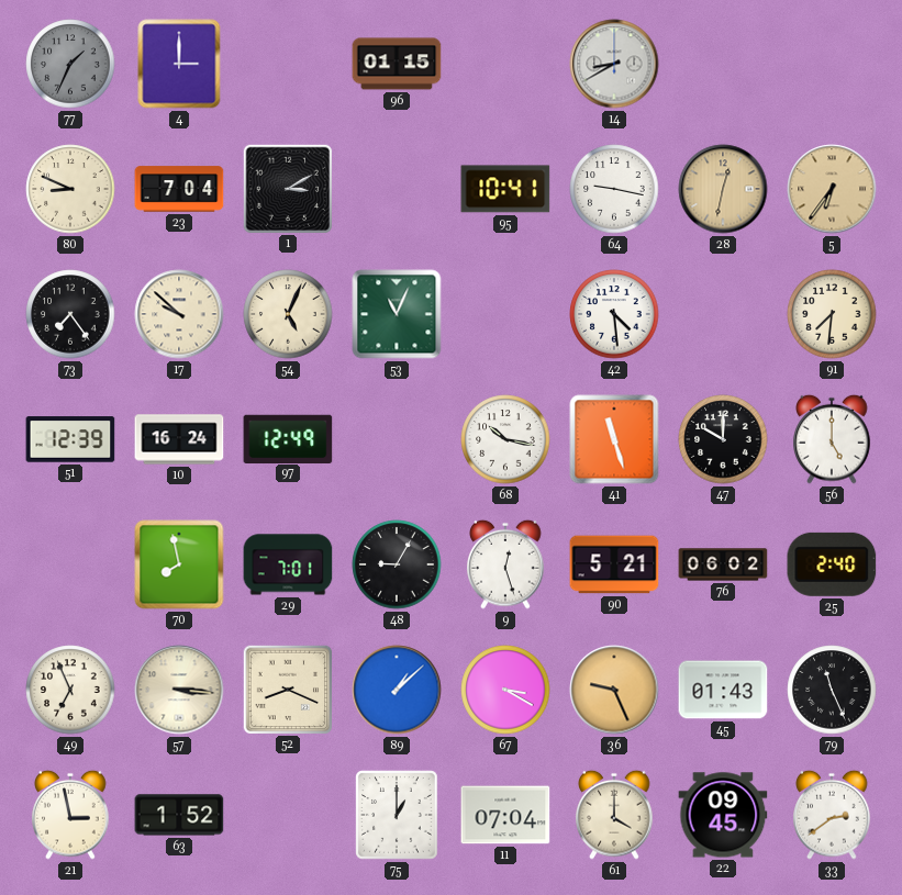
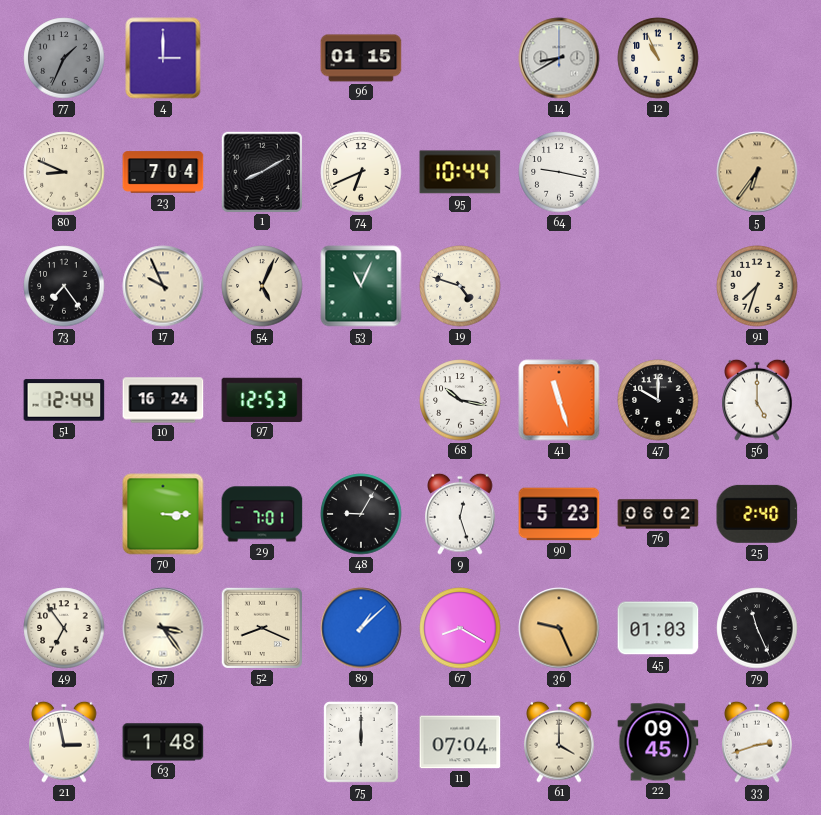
12: none -> 10:56
1: 3:10 -> 8:10
74: none -> 6:41
95: 10:41 -> 10:44
28: 12:32 -> none
17: 9:52 -> 9:56
19: none -> 4:48
42: 4:29 -> none
91: 7:31 -> 7:33
51: 12:39 -> 12:44
97: 12:49 -> 12:53
70: 7:58 -> 3:15
90: 5:21 -> 5:23
49: 6:56 -> 6:54
57: 3:16 -> 3:24
67: 3:20 -> 8:20
45: 01:43 -> 01:03
63: 1:52 -> 1:48
75: 1:00 -> 12:00
33: 2:39 -> 2:42
